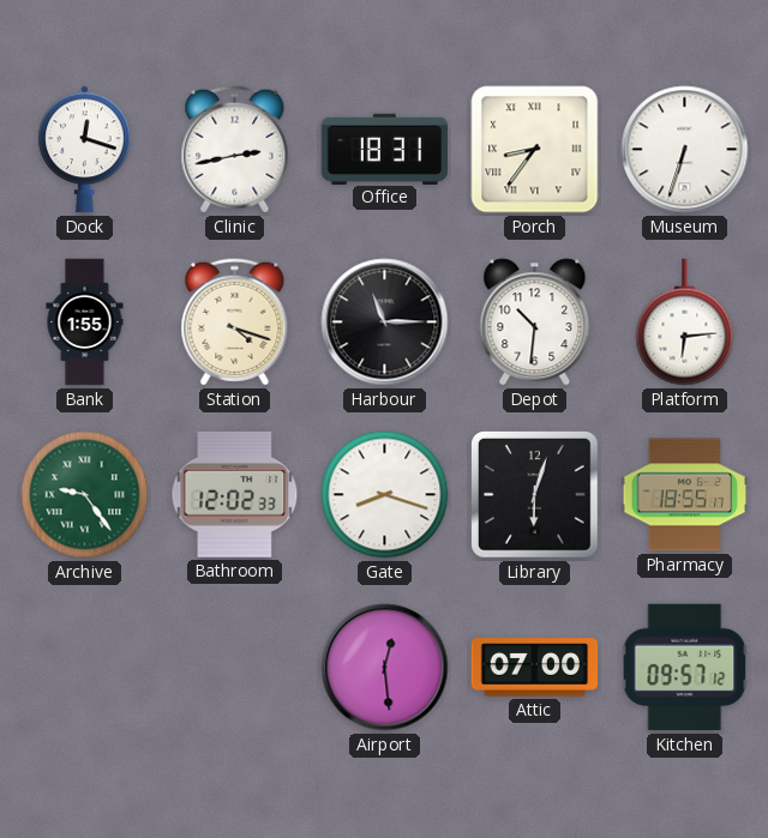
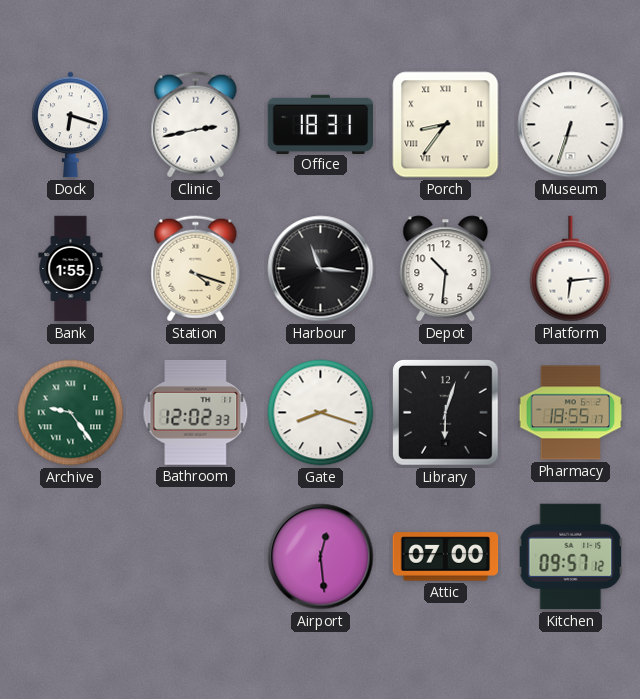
Dock: 12:18 -> 6:18
Harbour: 11:15 -> 11:16
